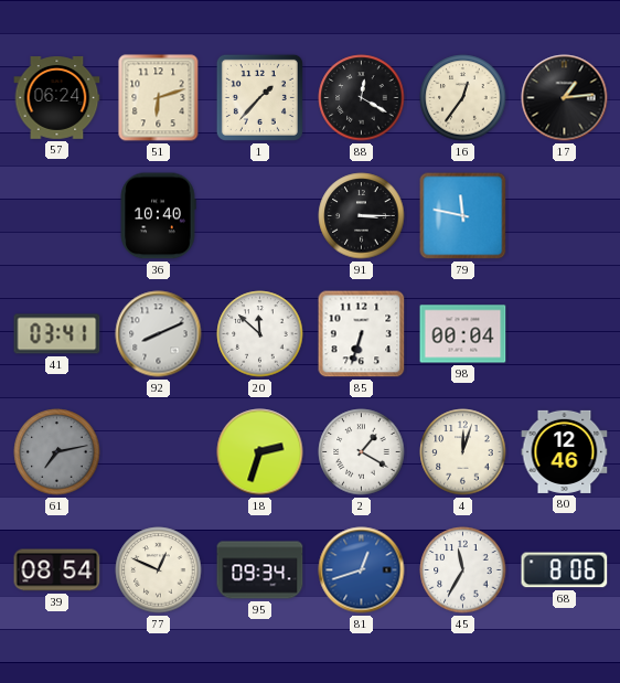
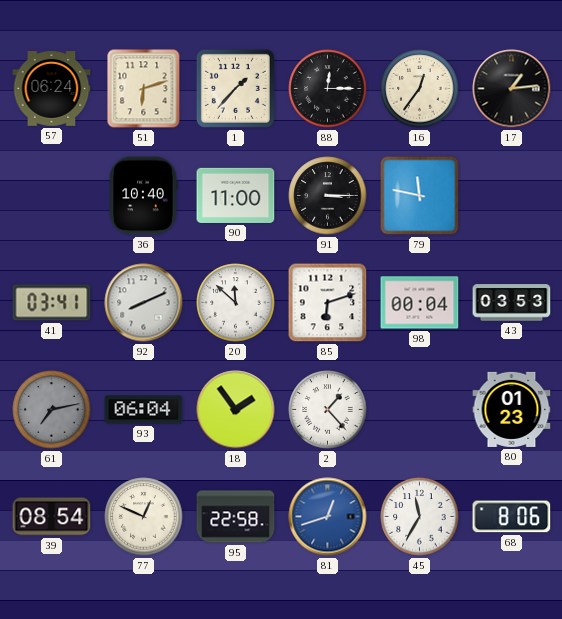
88: 12:20 -> 12:15
90: none -> 11:00
85: 6:33 -> 6:12
43: none -> 03:53
93: none -> 06:04
18: 2:33 -> 1:54
2: 1:20 -> 1:23
4: 12:03 -> none
80: 12:46 -> 01:23
95: 09:34 -> 22:58
